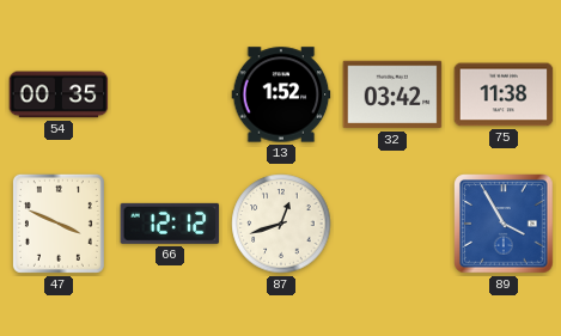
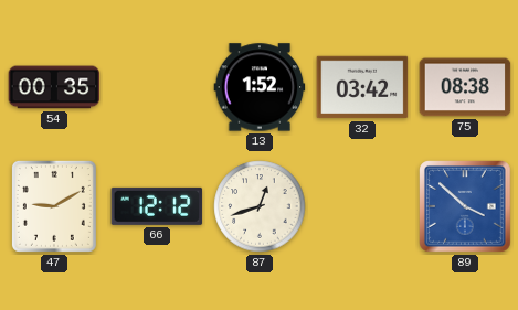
75: 11:38 -> 08:38
47: 3:49 -> 9:10
89: 3:55 -> 3:52
